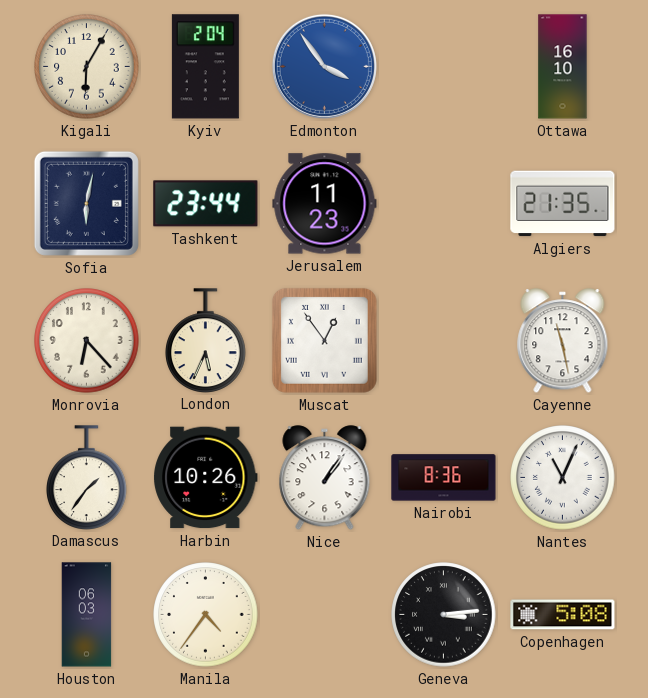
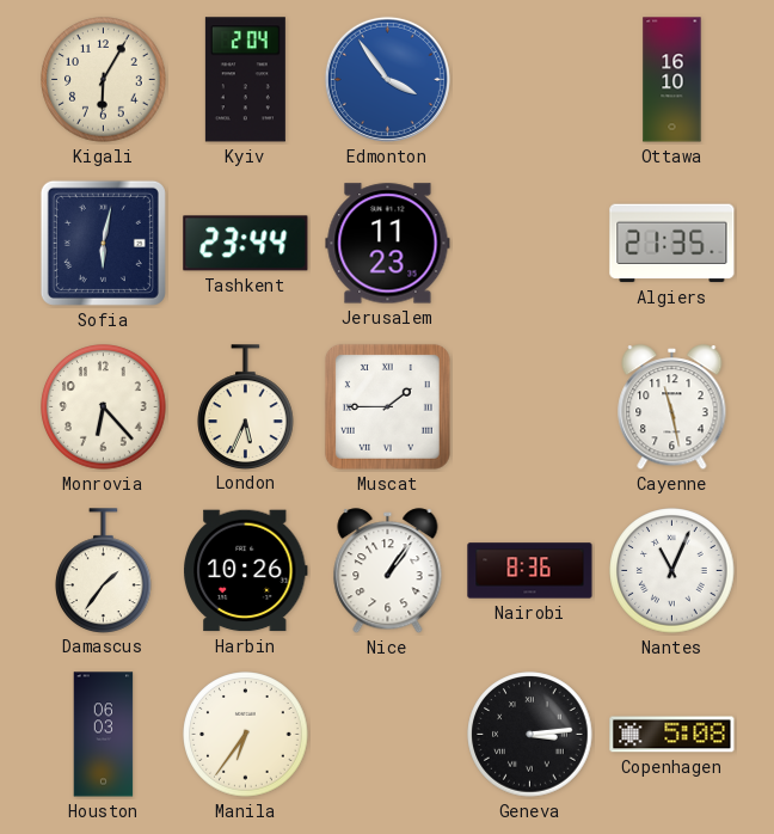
Muscat: 12:54 -> 1:45
Manila: 4:36 -> 6:36
